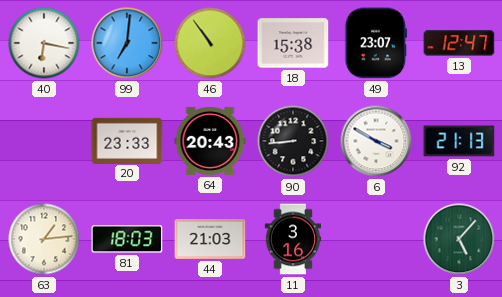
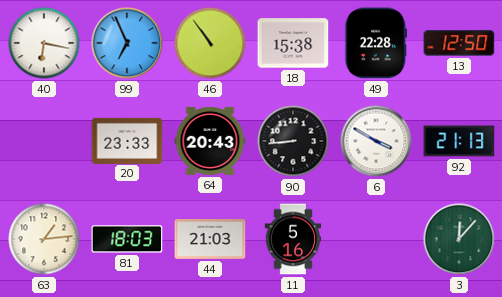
99: 7:01 -> 6:56
49: 23:07 -> 22:28
13: 12:47 -> 12:50
11: 3:16 -> 5:16
3: 5:07 -> 12:07
